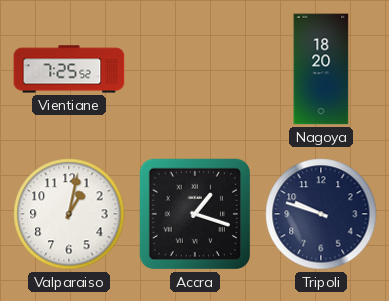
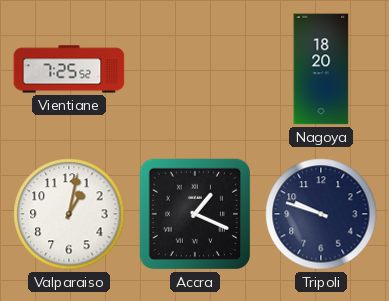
Accra: 1:18 -> 1:19
